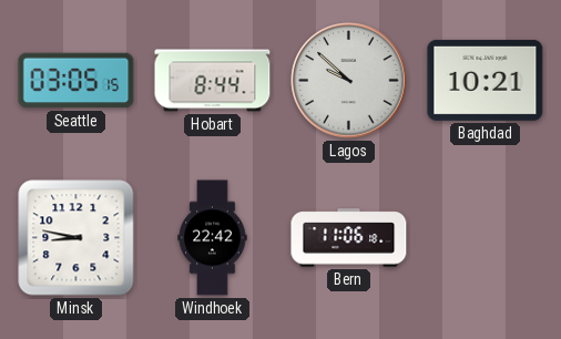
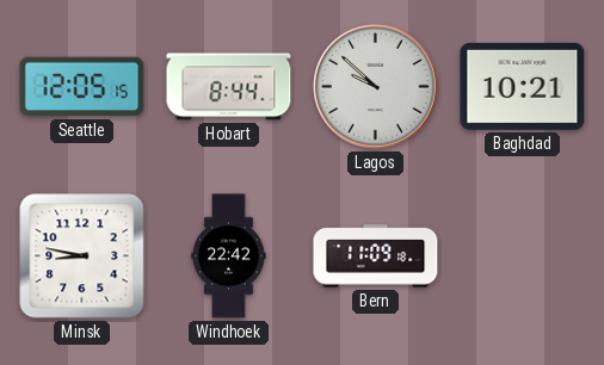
Seattle: 03:05 -> 12:05
Bern: 11:06 -> 11:09
